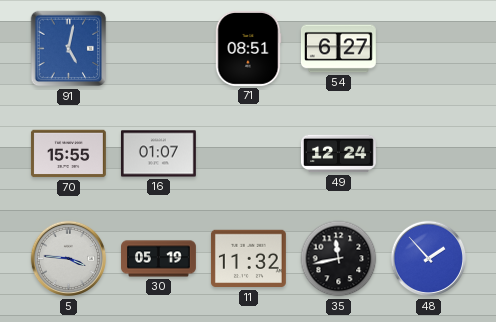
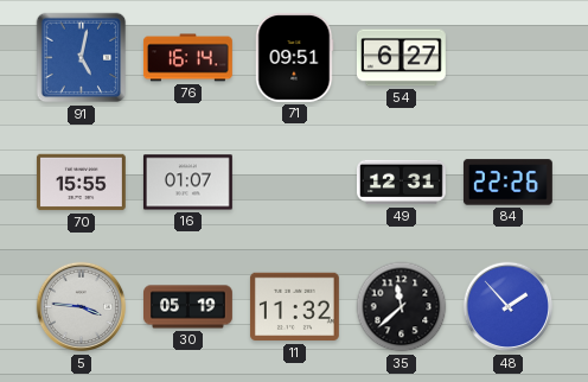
76: none -> 16:14
71: 08:51 -> 09:51
49: 12:24 -> 12:31
84: none -> 22:26
35: 11:43 -> 11:38
